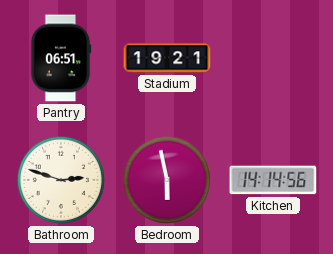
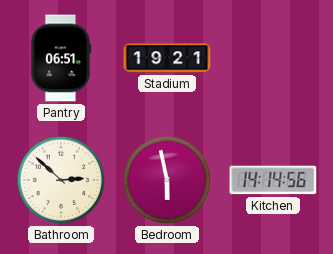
Bathroom: 2:48 -> 2:52
